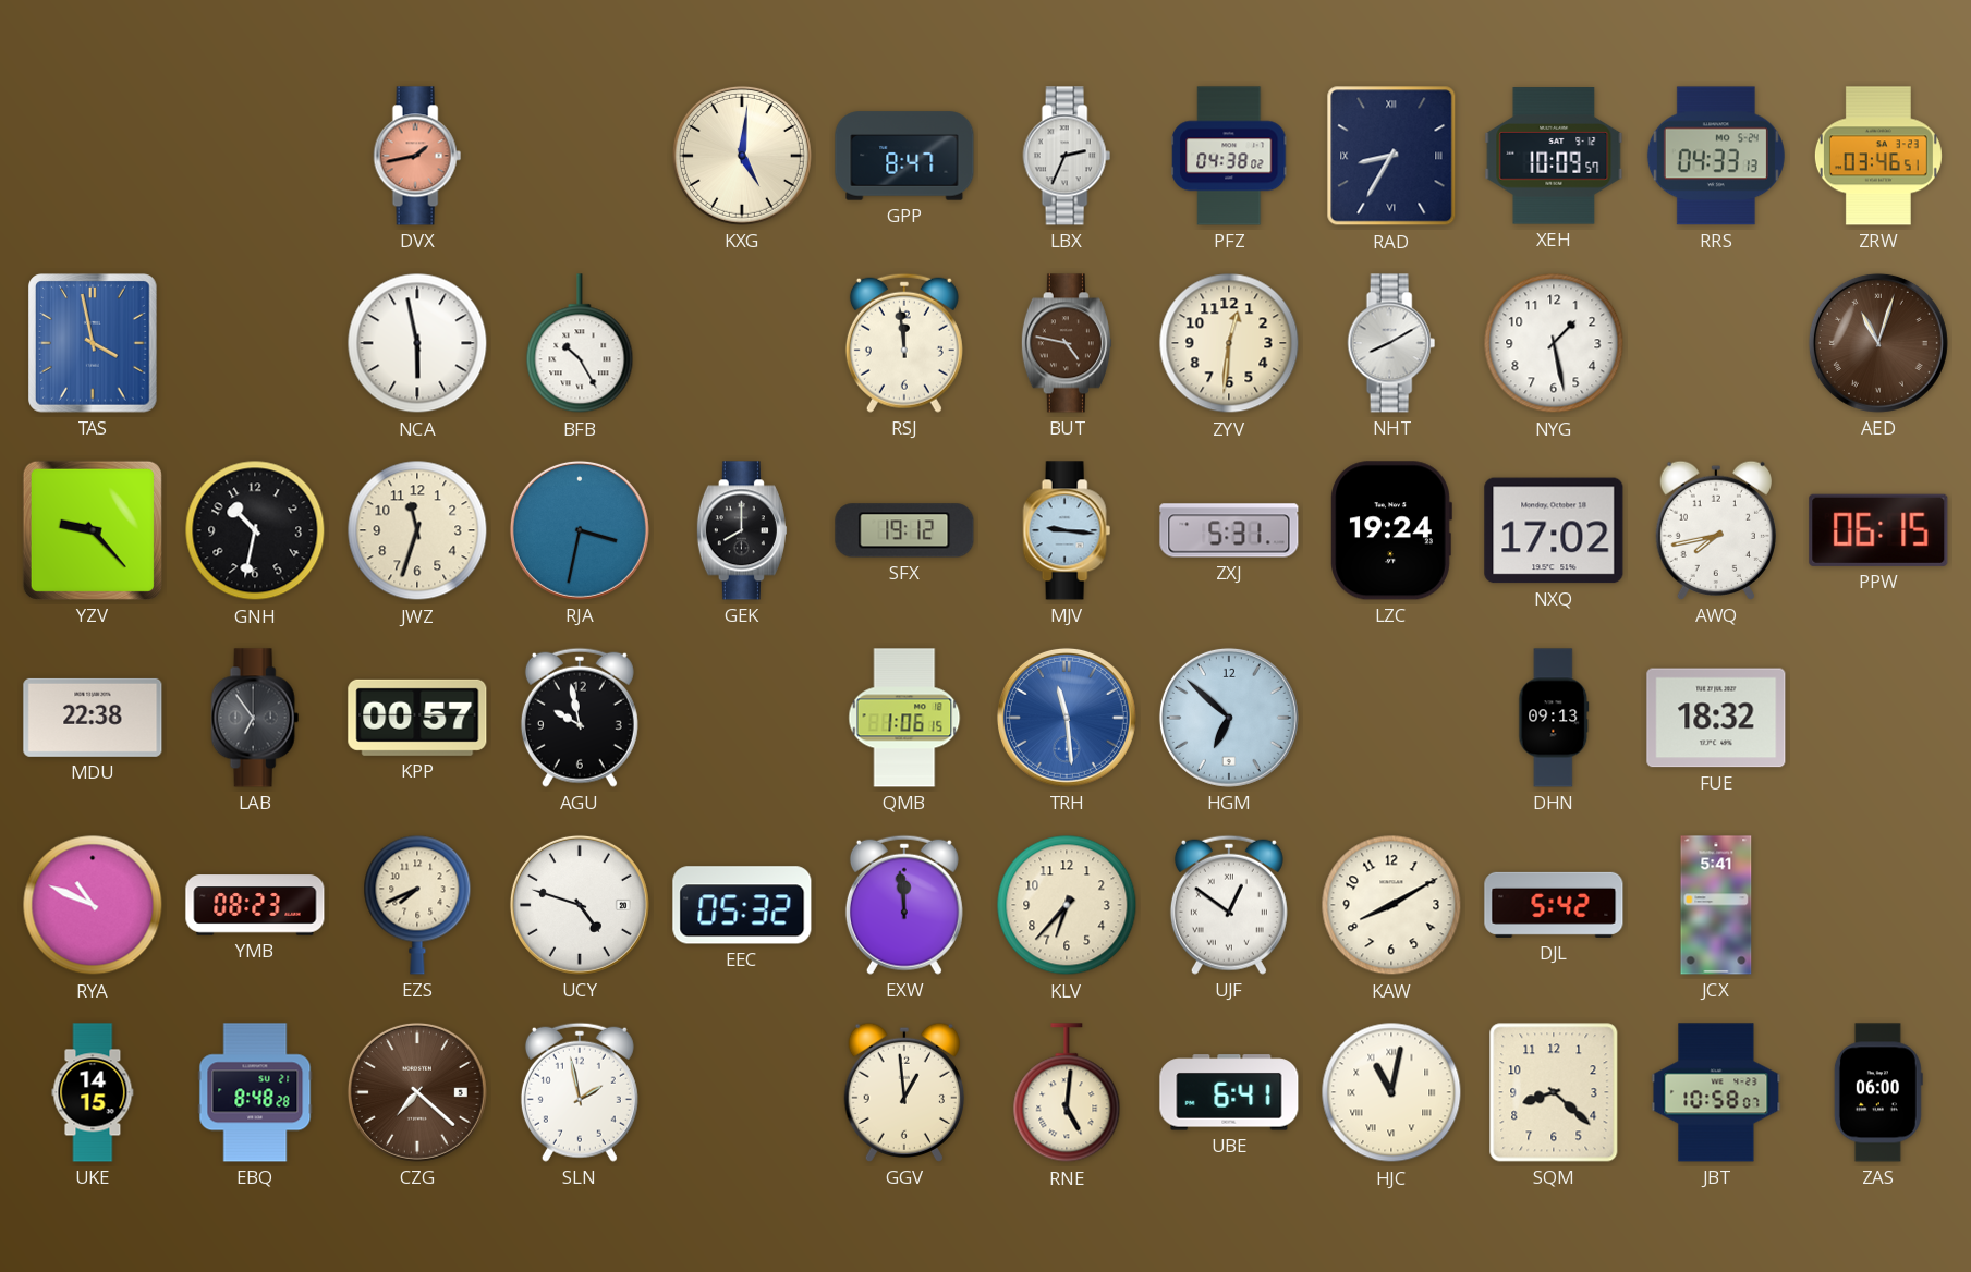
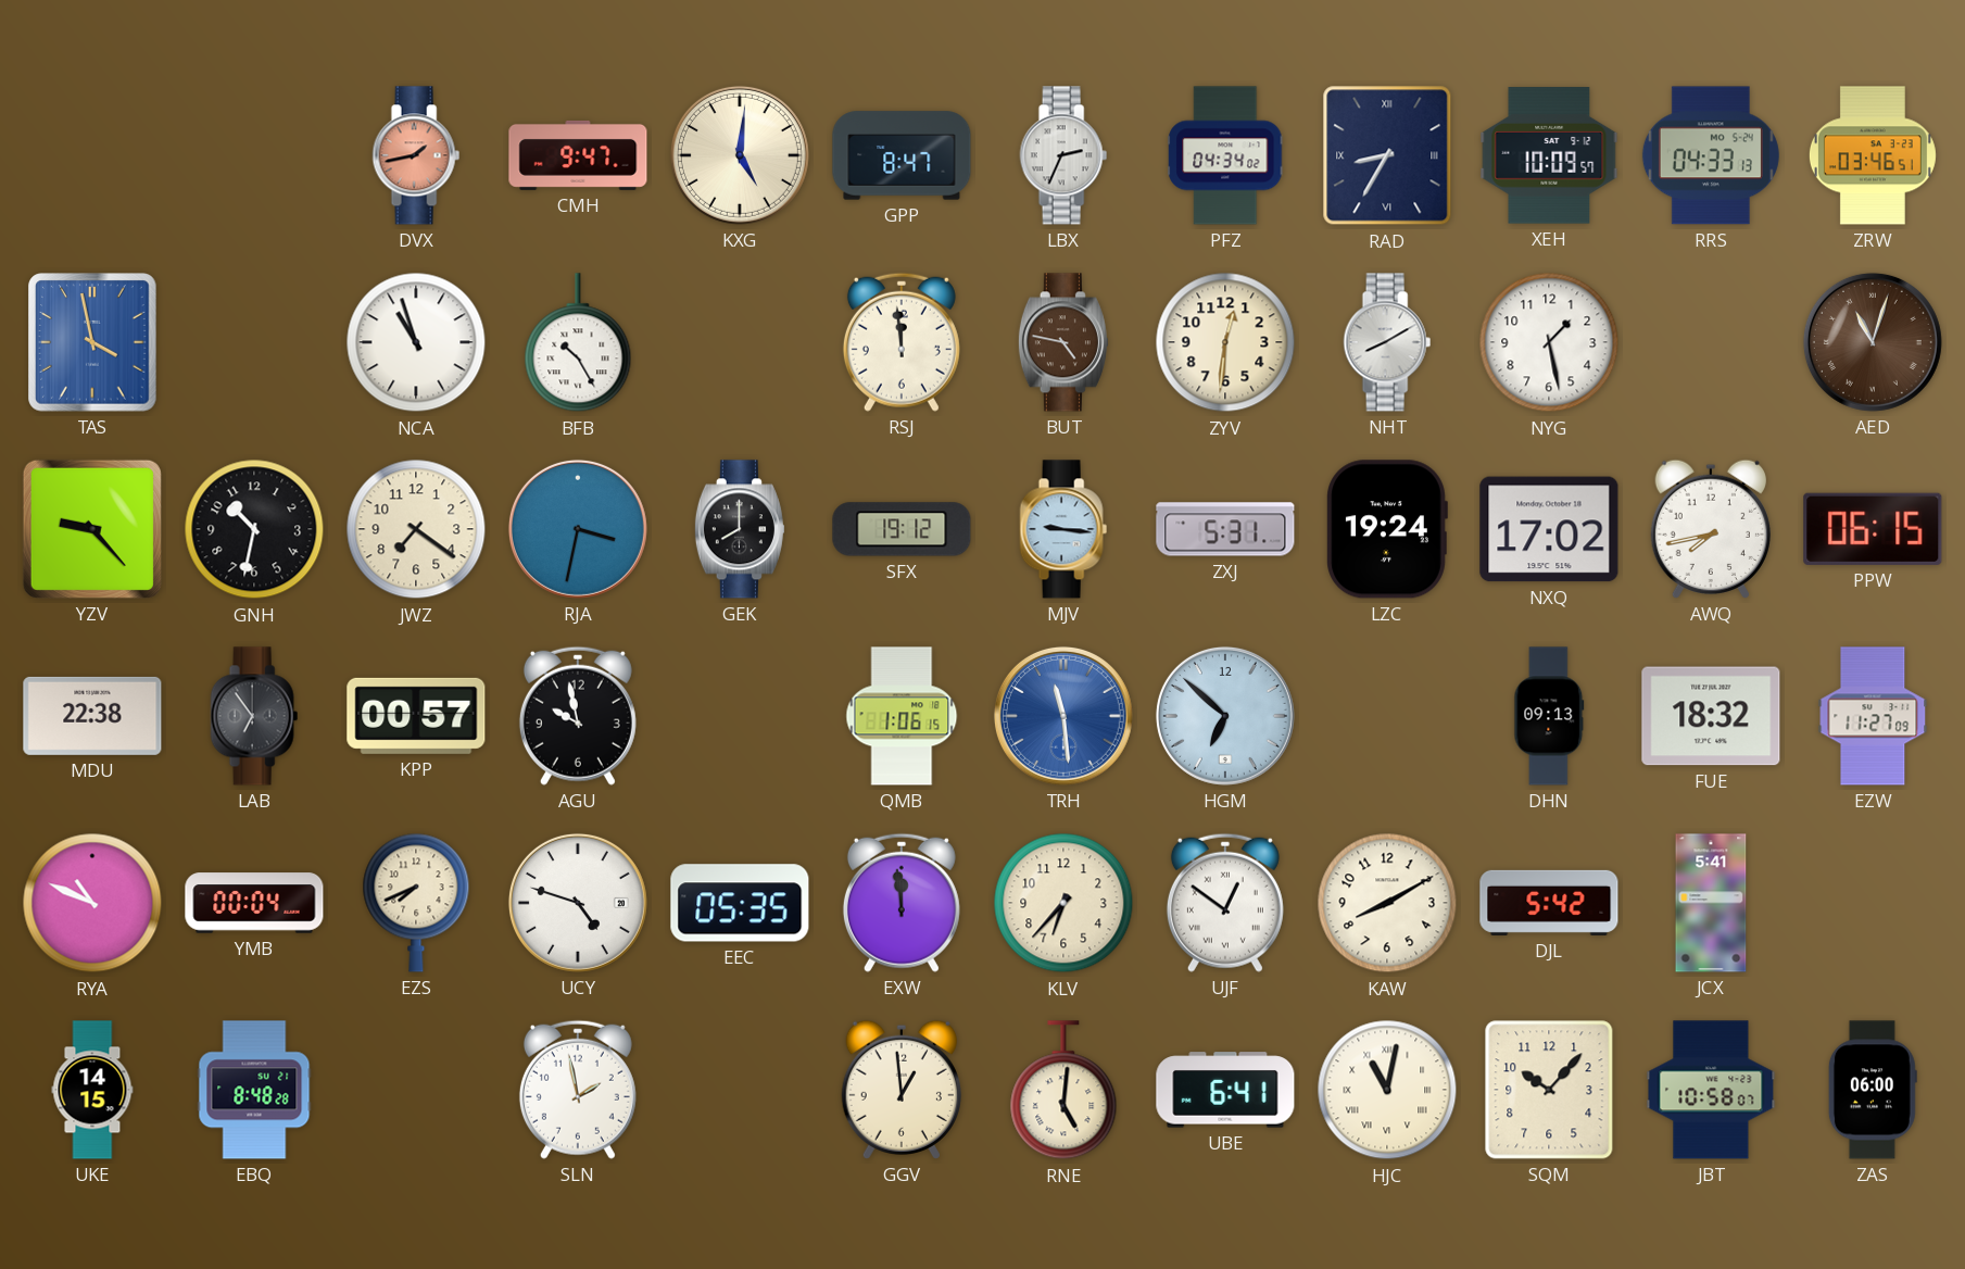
CMH: none -> 9:47
PFZ: 04:38 -> 04:34
NCA: 5:58 -> 10:57
JWZ: 11:33 -> 7:21
EZW: none -> 11:27
YMB: 08:23 -> 00:04
EEC: 05:32 -> 05:35
CZG: 7:22 -> none
SQM: 8:22 -> 10:07
